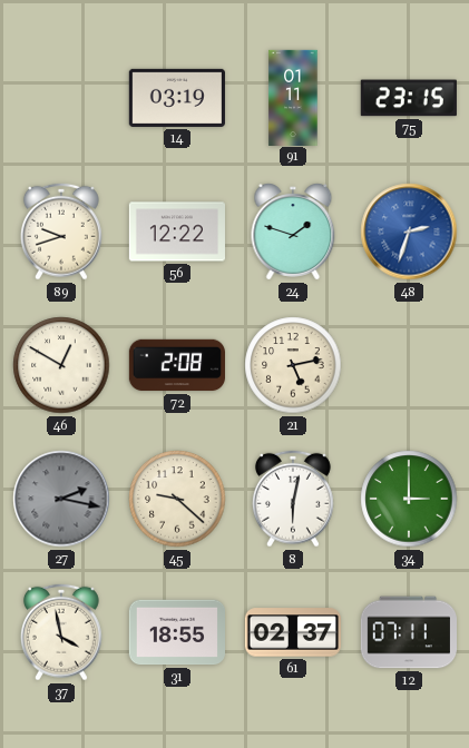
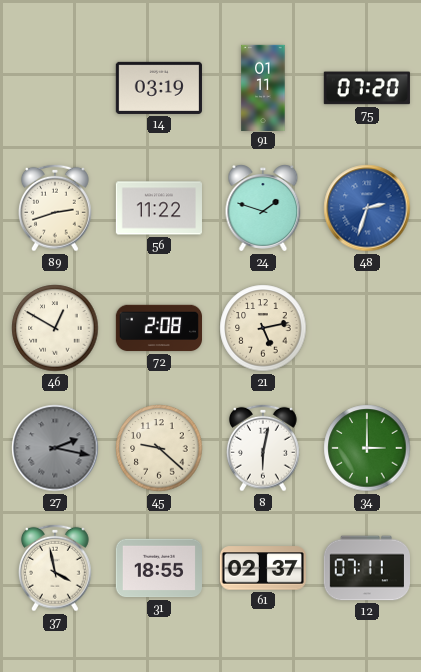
75: 23:15 -> 07:20
89: 9:42 -> 2:42
56: 12:22 -> 11:22
